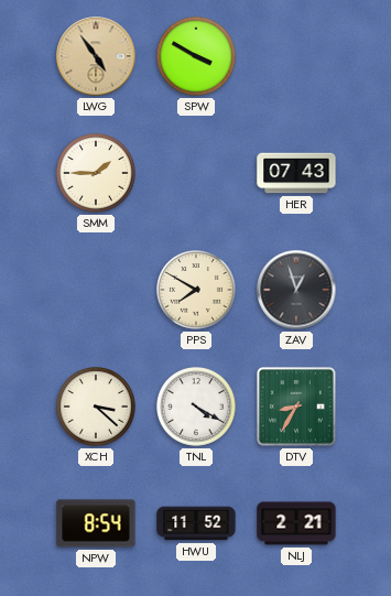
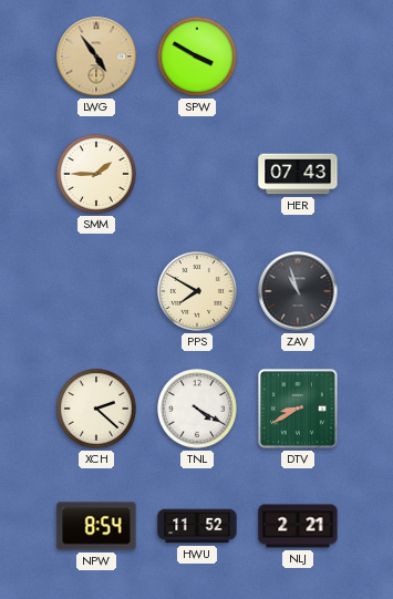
ZAV: 12:57 -> 10:57
XCH: 3:22 -> 2:22
DTV: 8:35 -> 8:40
